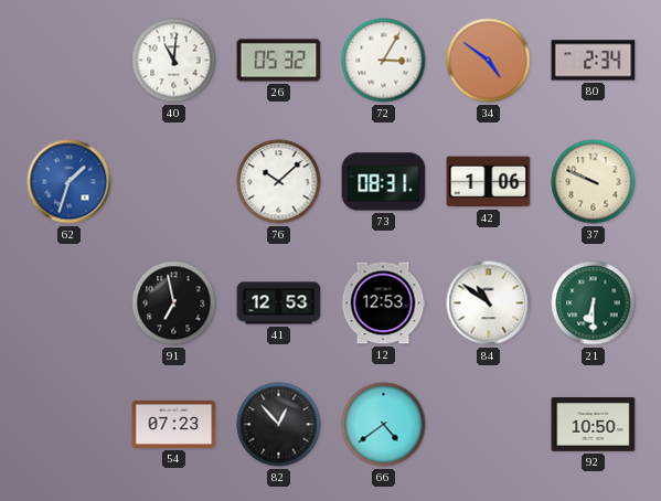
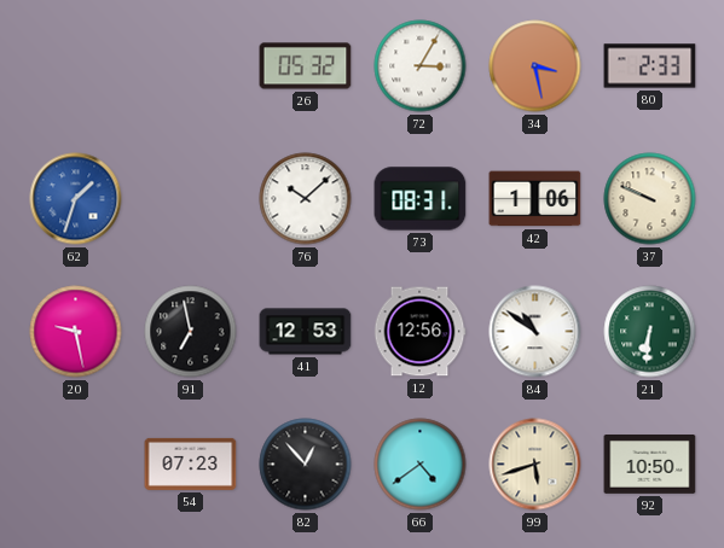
40: 11:01 -> none
34: 4:51 -> 3:28
80: 2:34 -> 2:33
20: none -> 9:28
12: 12:53 -> 12:56
21: 6:30 -> 6:31
99: none -> 5:42
